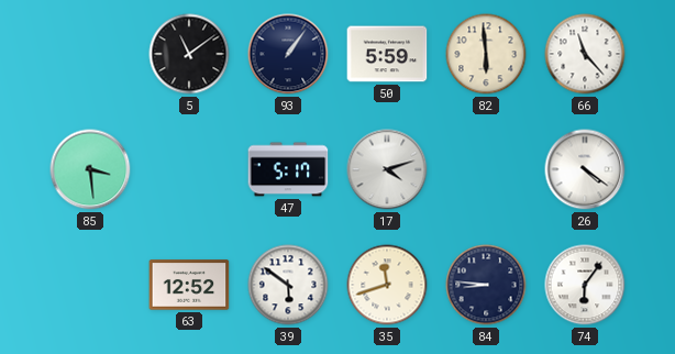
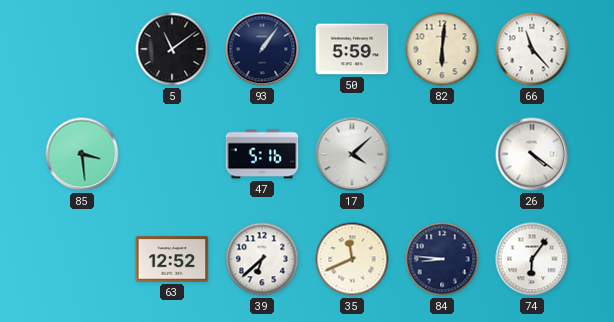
82: 5:59 -> 6:01
47: 5:17 -> 5:16
17: 4:12 -> 4:08
39: 5:51 -> 6:38
35: 11:42 -> 11:41
